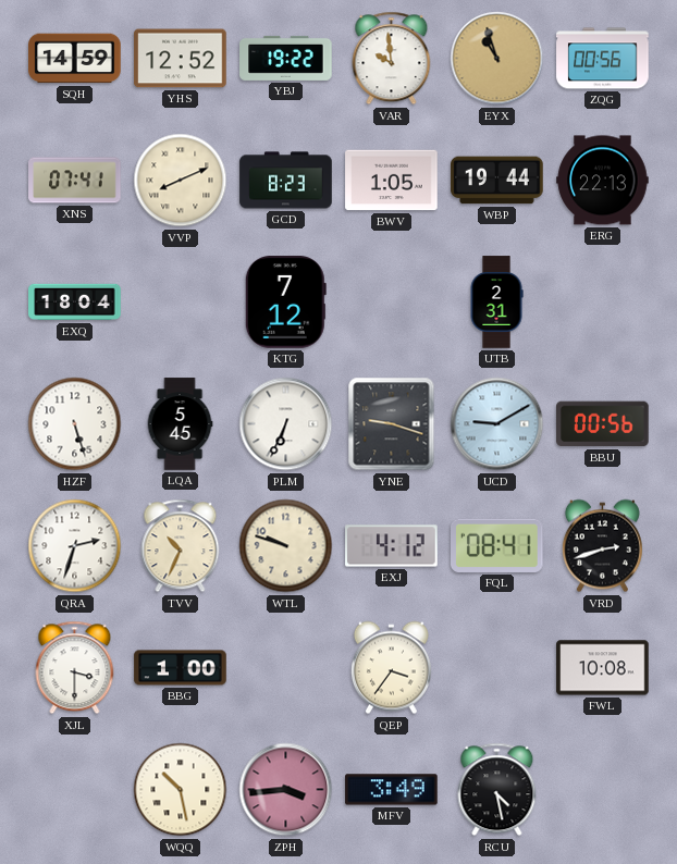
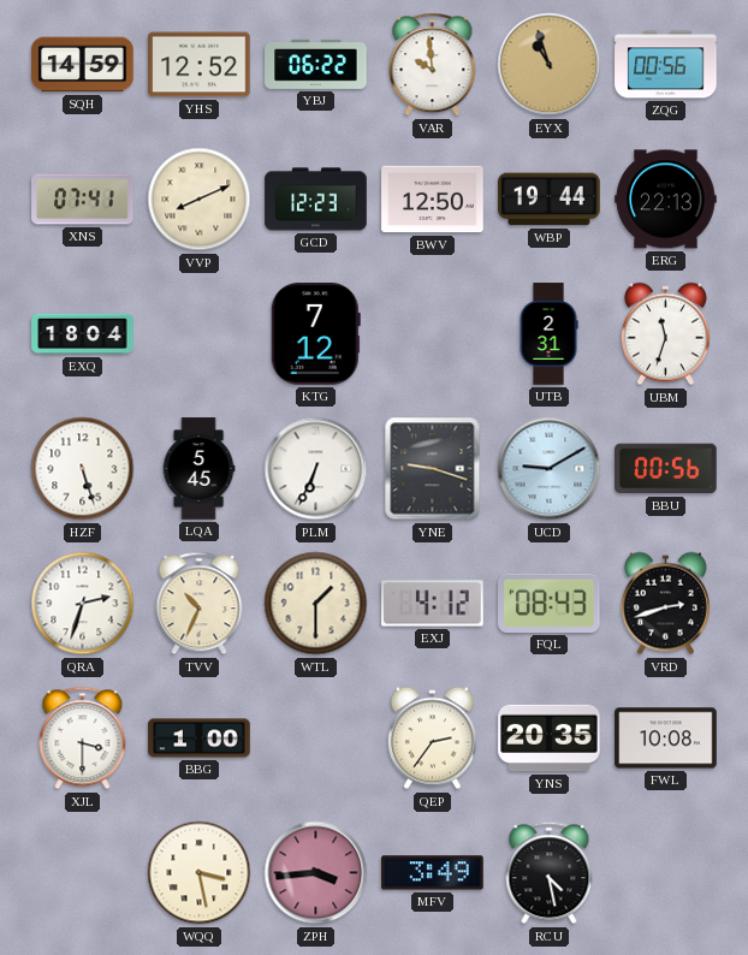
YBJ: 19:22 -> 06:22
GCD: 8:23 -> 12:23
BWV: 1:05 -> 12:50
UBM: none -> 11:33
WTL: 9:48 -> 1:30
FQL: 08:41 -> 08:43
QEP: 3:36 -> 2:36
YNS: none -> 20:35
WQQ: 10:28 -> 3:28
